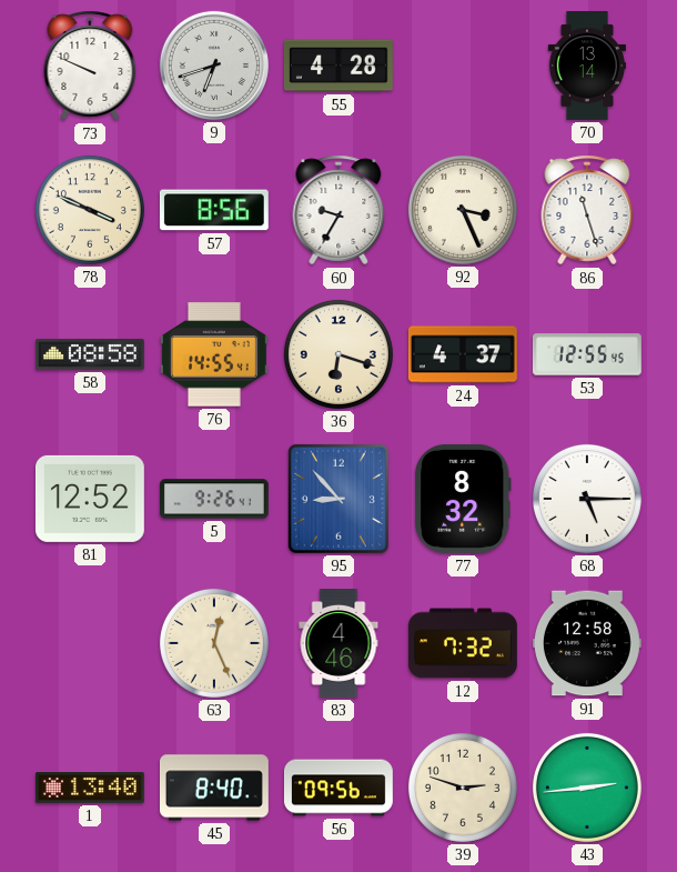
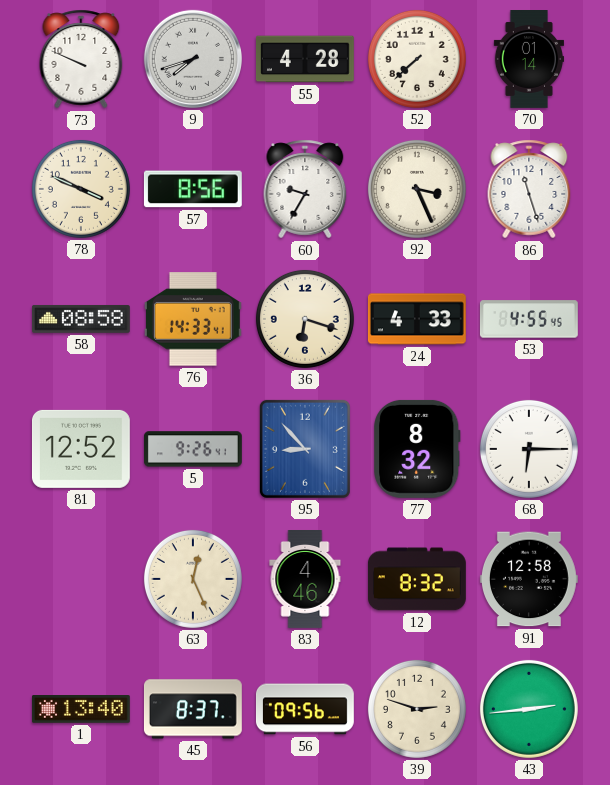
9: 6:42 -> 7:42
52: none -> 7:38
70: 13:14 -> 01:14
76: 14:55 -> 14:33
24: 4:37 -> 4:33
53: 12:55 -> 4:55
68: 5:15 -> 6:15
12: 7:32 -> 8:32
45: 8:40 -> 8:37
